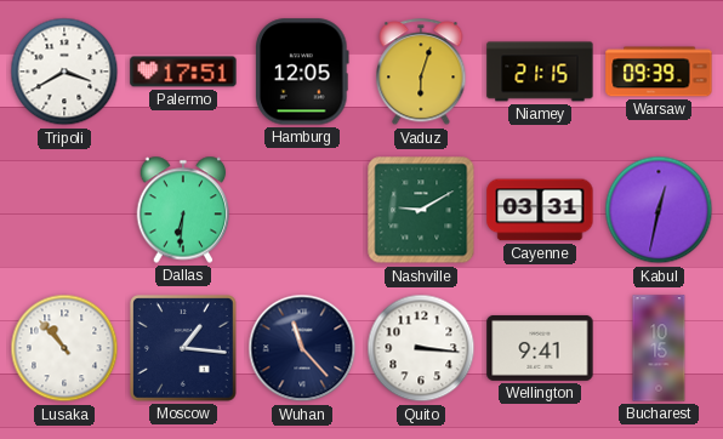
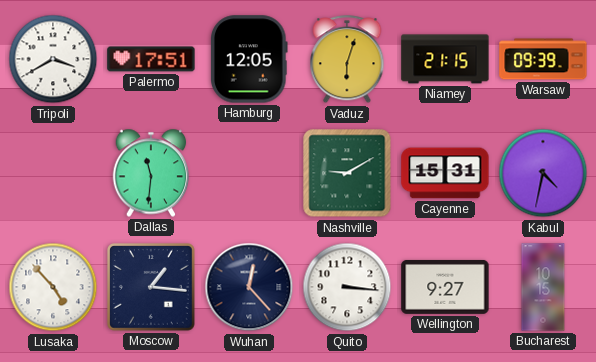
Dallas: 6:31 -> 11:31
Cayenne: 03:31 -> 15:31
Kabul: 12:32 -> 4:32
Lusaka: 10:53 -> 4:53
Wuhan: 11:23 -> 12:23
Wellington: 9:41 -> 9:27
